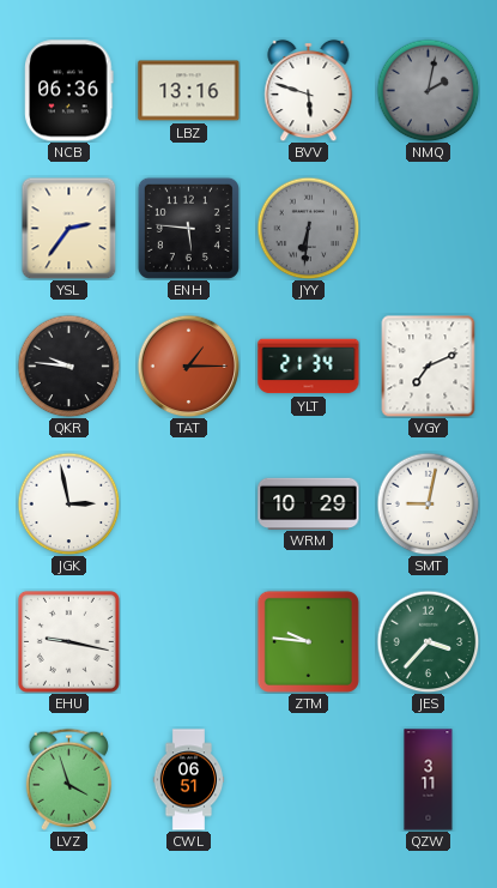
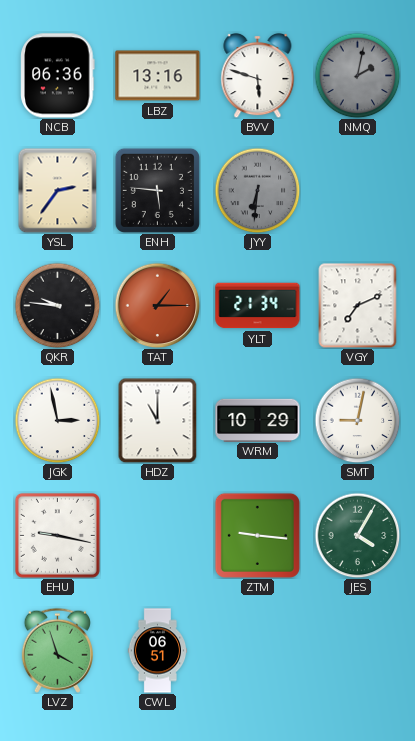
HDZ: none -> 11:00
ZTM: 9:46 -> 9:16
JES: 3:37 -> 4:05
QZW: 3:11 -> none
